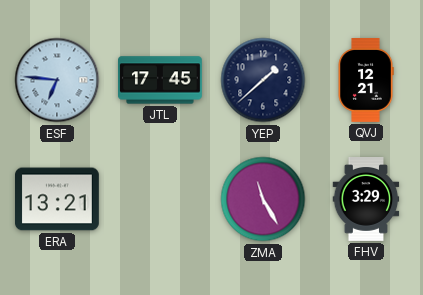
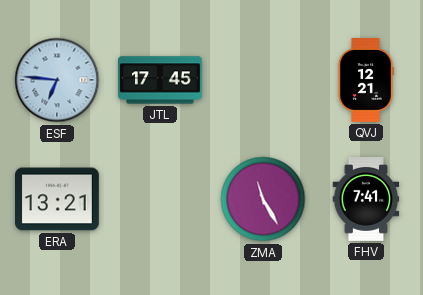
YEP: 1:38 -> none
FHV: 3:29 -> 7:41
